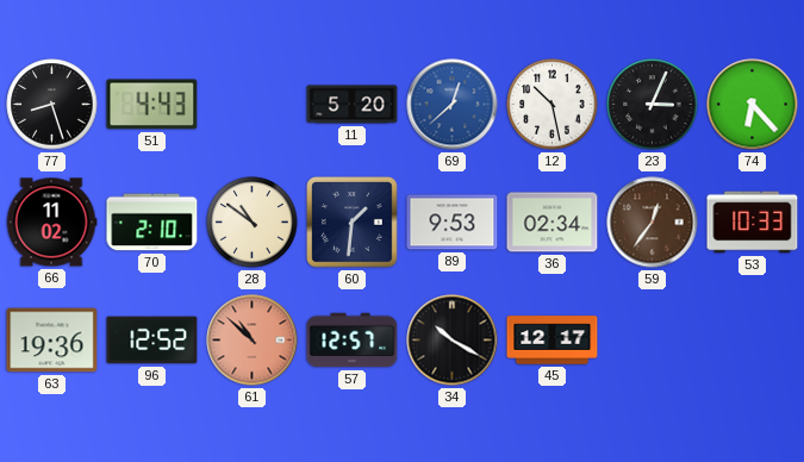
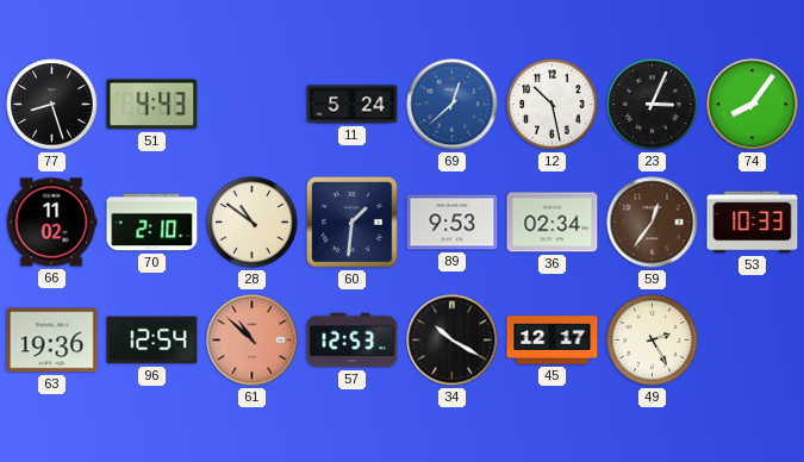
11: 5:20 -> 5:24
74: 6:23 -> 8:06
96: 12:52 -> 12:54
57: 12:57 -> 12:53
49: none -> 2:25
